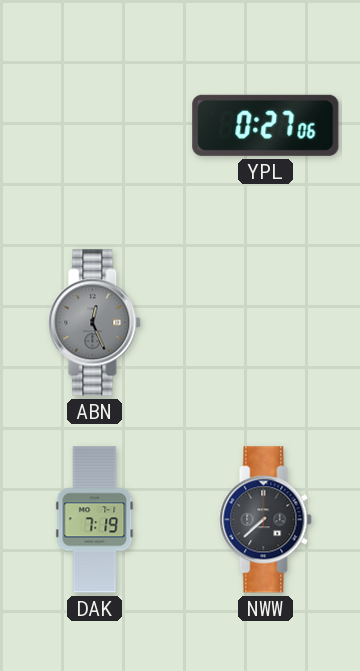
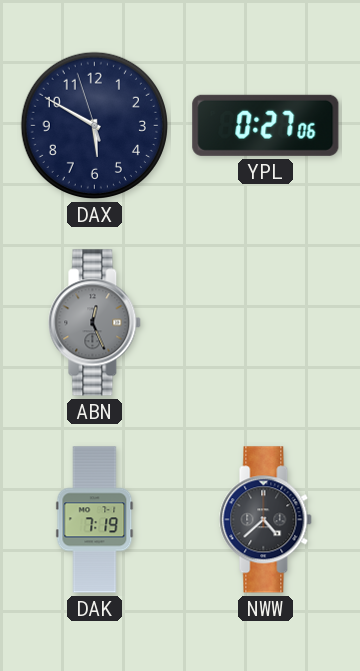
DAX: none -> 5:49
NWW: 7:38 -> 4:38
